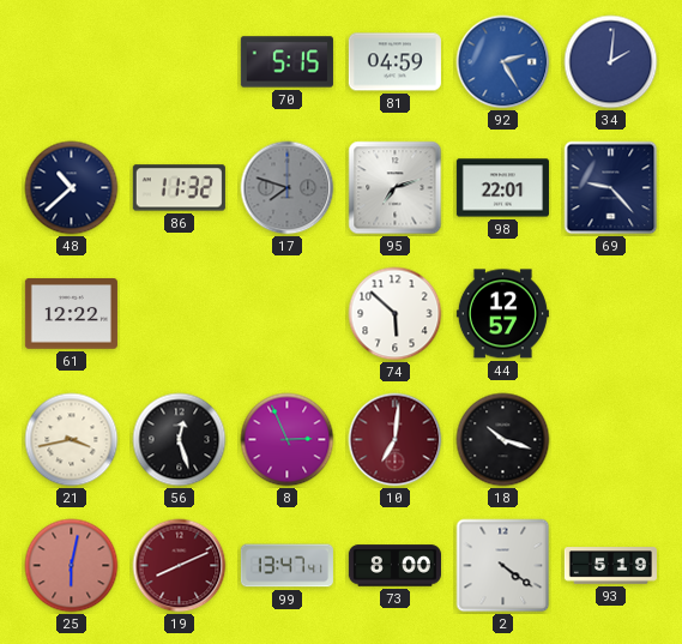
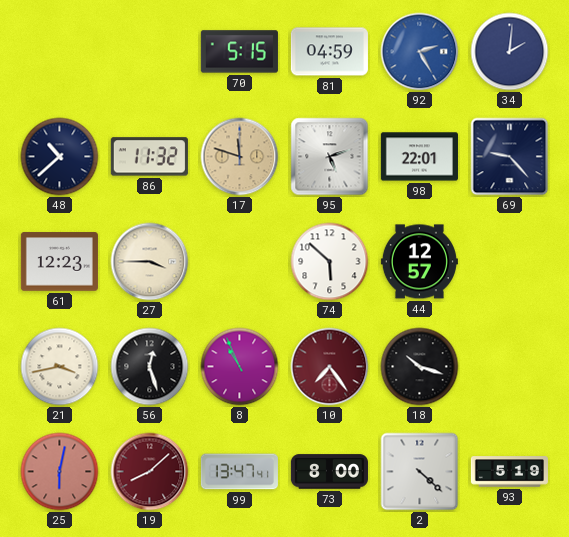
17: 7:48 -> 11:48
17 dial: grey -> champagne
95: 7:12 -> 5:12
61: 12:22 -> 12:23
27: none -> 3:45
8: 2:56 -> 10:56
10: 7:01 -> 7:24
19: 8:11 -> 8:08
2: 4:21 -> 4:22
